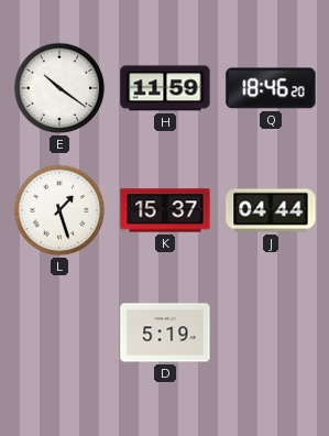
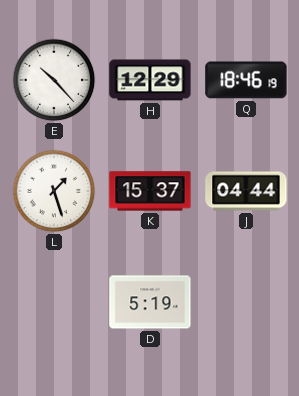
E: 10:21 -> 10:23
H: 11:59 -> 12:29
Q: 18:46:20 -> 18:46:19
